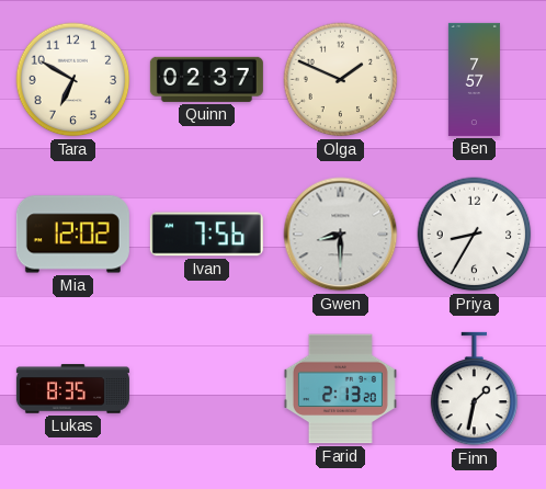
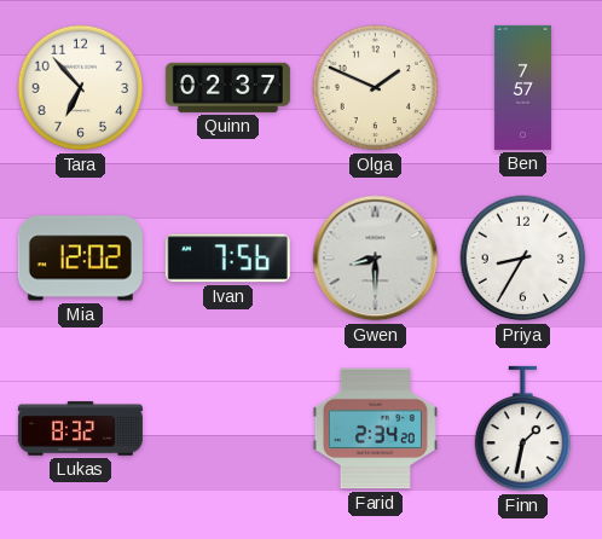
Tara: 6:50 -> 6:53
Lukas: 8:35 -> 8:32
Farid: 2:13 -> 2:34
